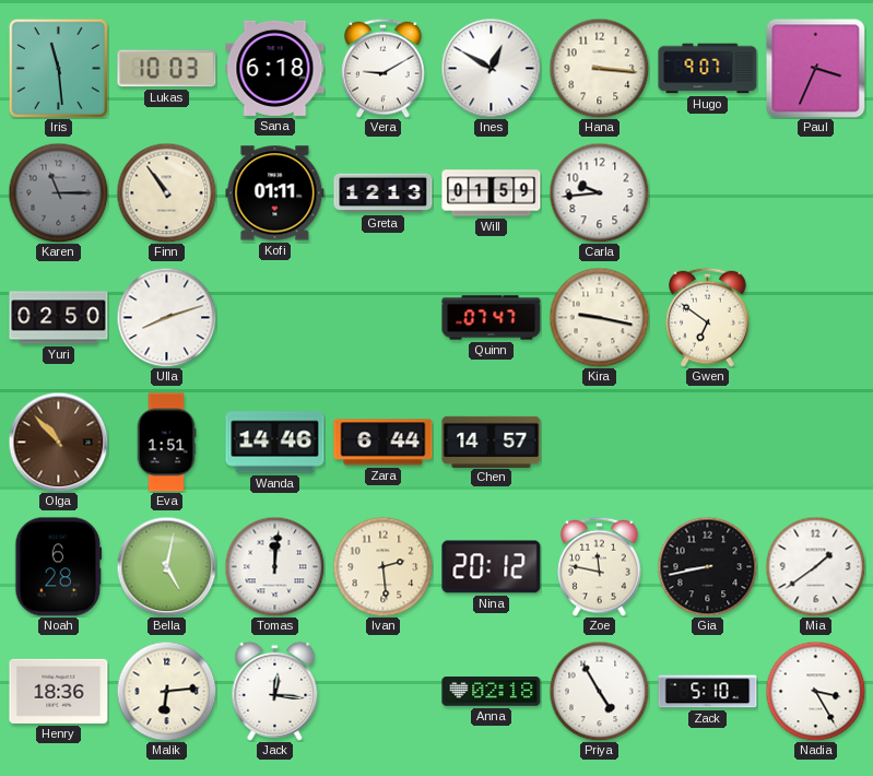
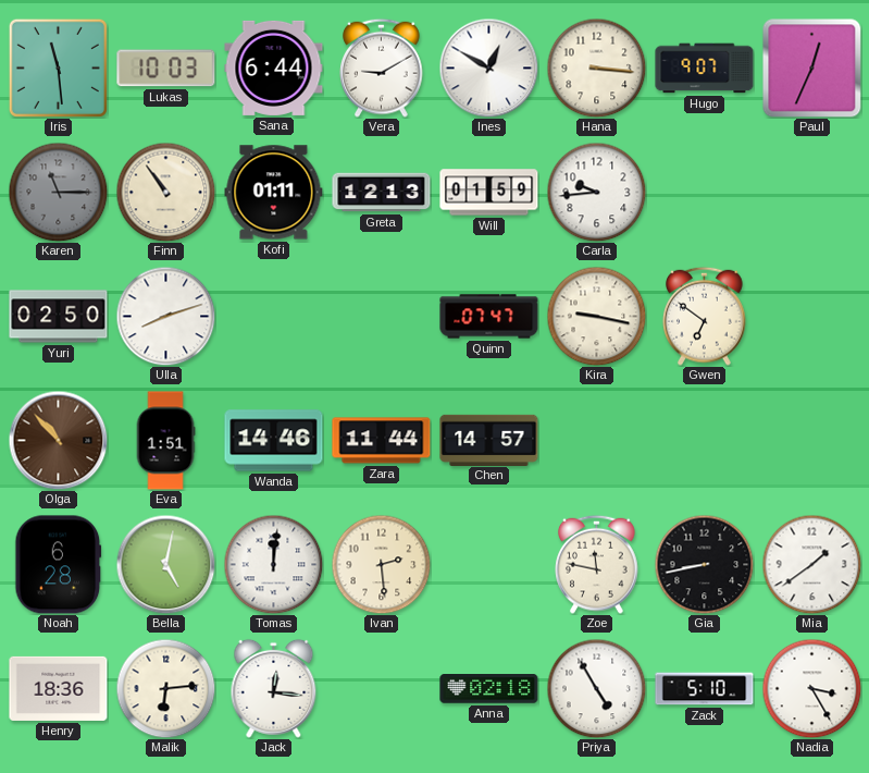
Sana: 6:18 -> 6:44
Paul: 3:34 -> 12:34
Zara: 6:44 -> 11:44
Nina: 20:12 -> none
